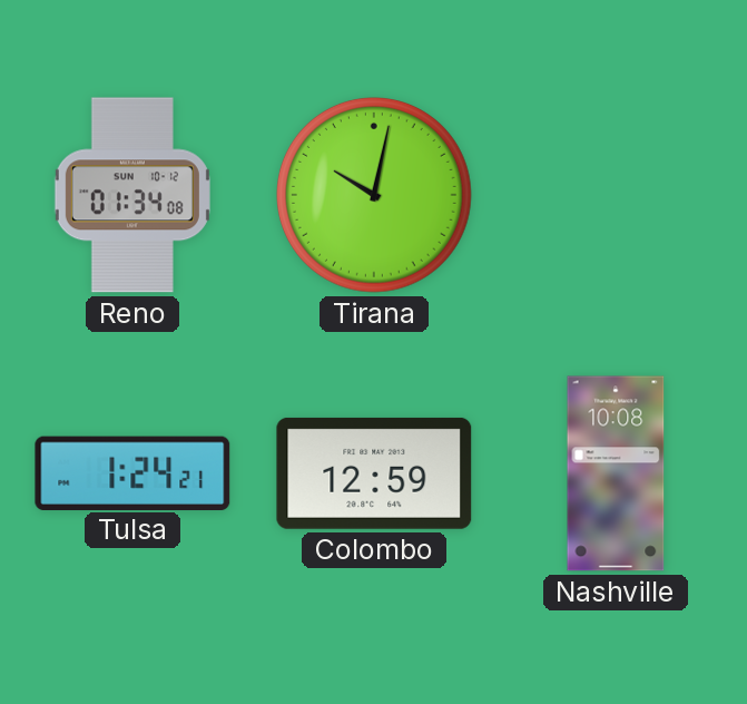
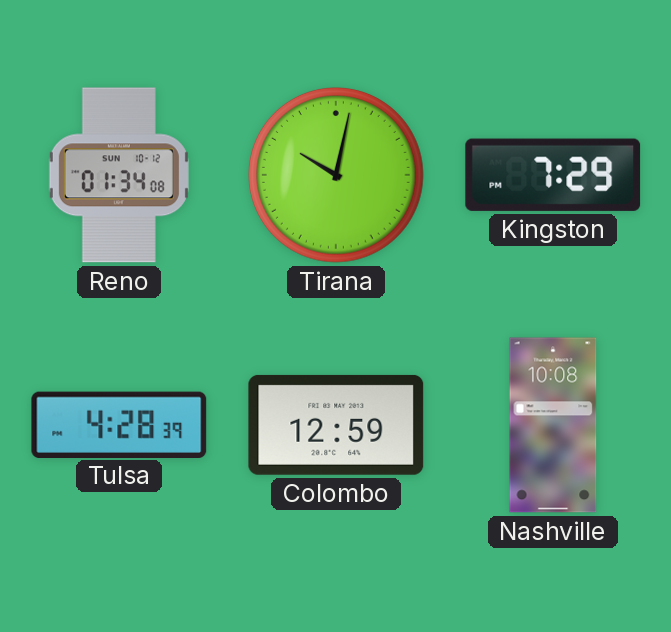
Kingston: none -> 7:29
Tulsa: 1:24 -> 4:28
